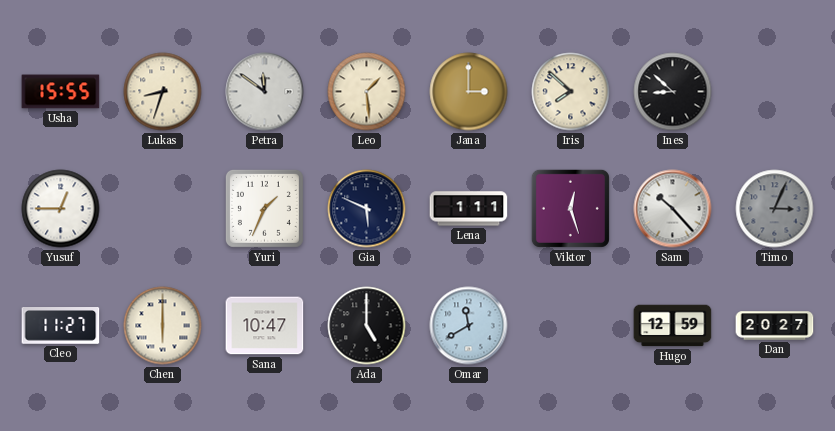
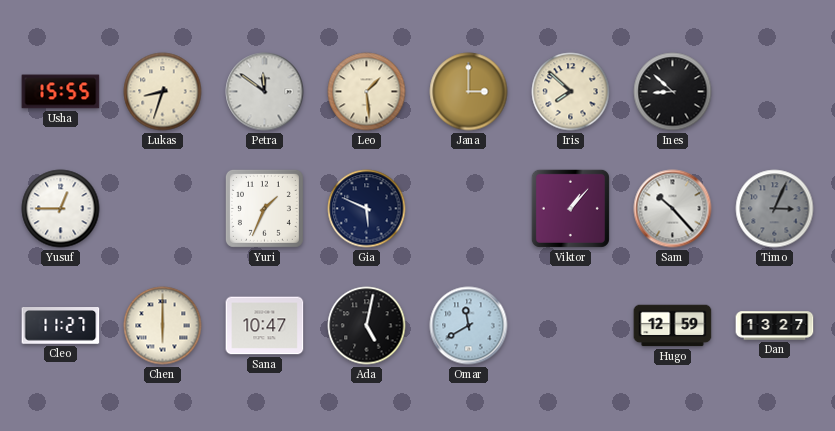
Lena: 1:11 -> none
Viktor: 12:27 -> 1:07
Ada: 5:00 -> 5:02
Dan: 20:27 -> 13:27
